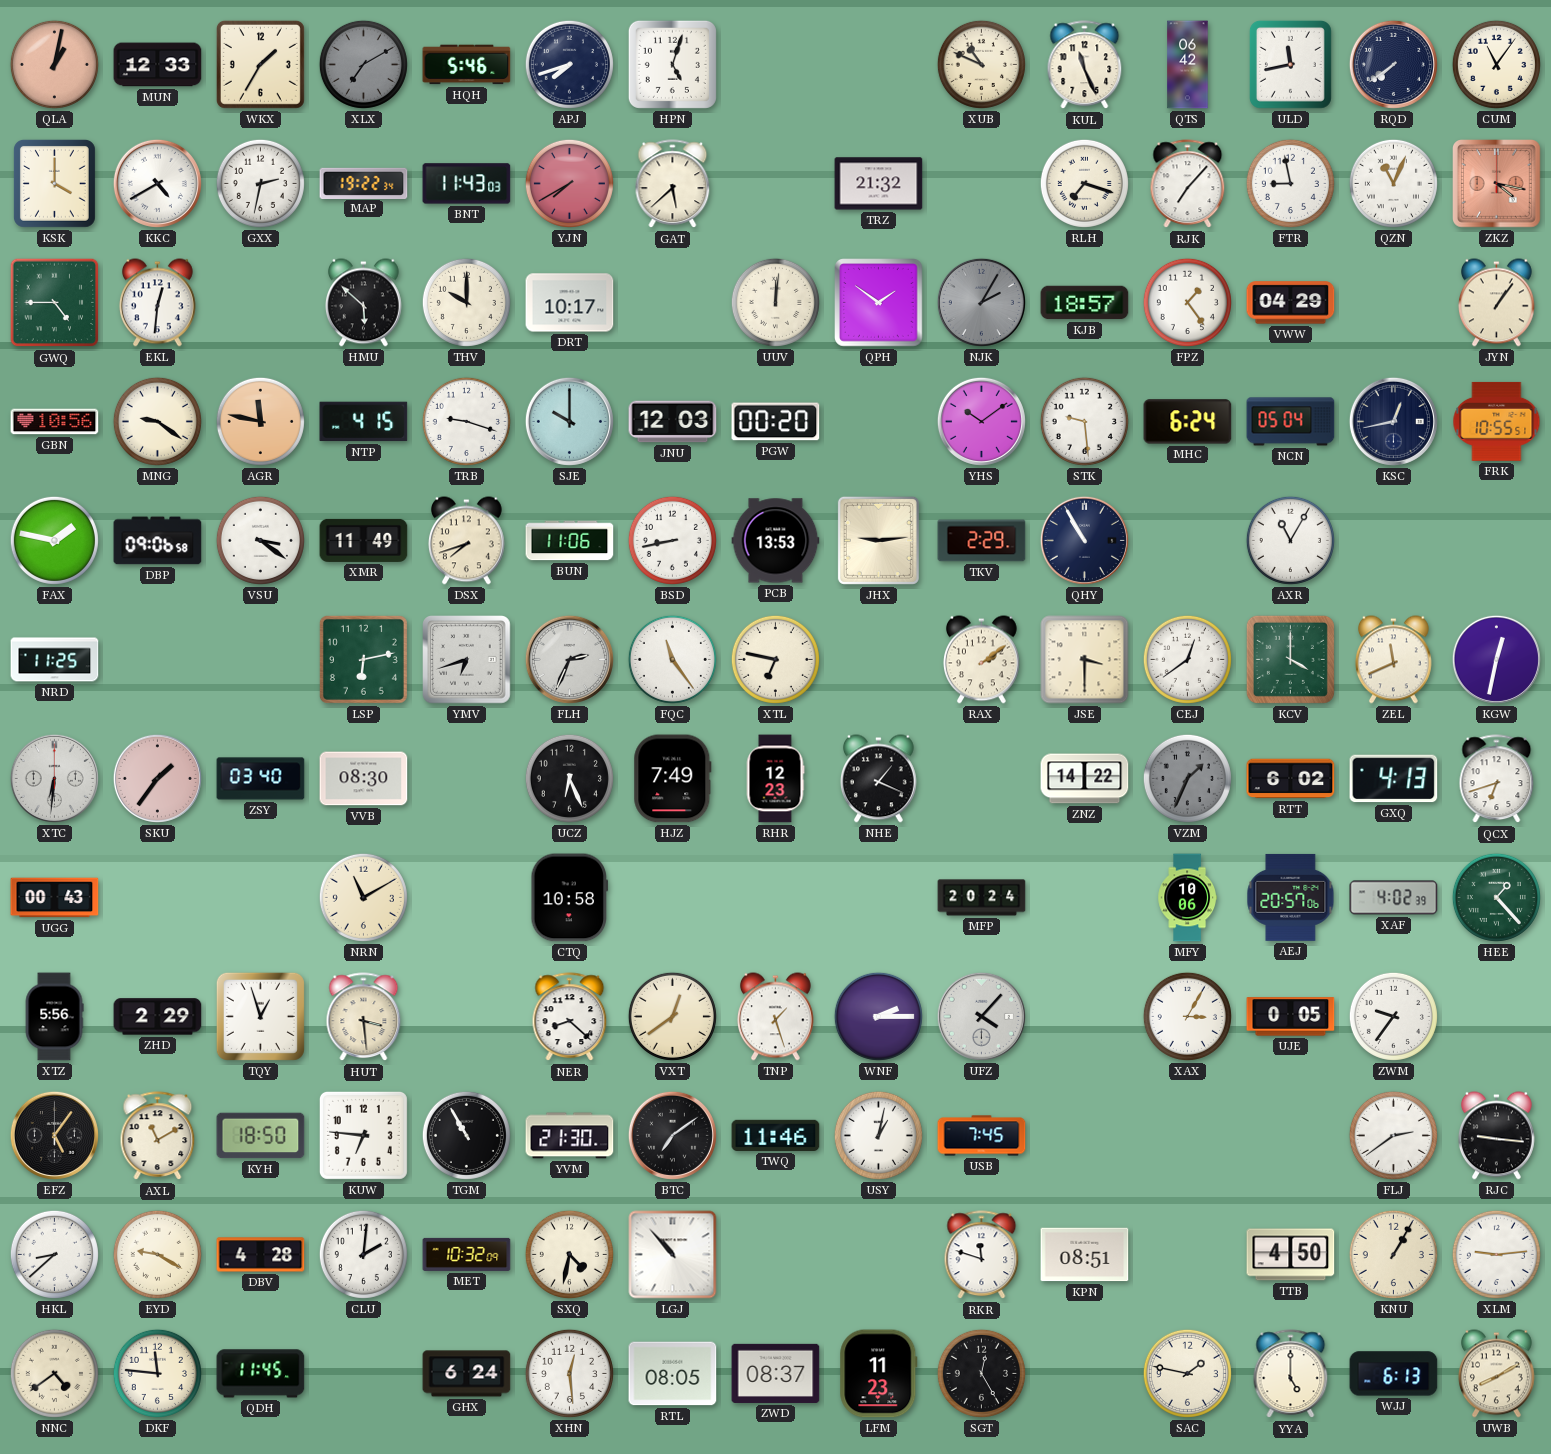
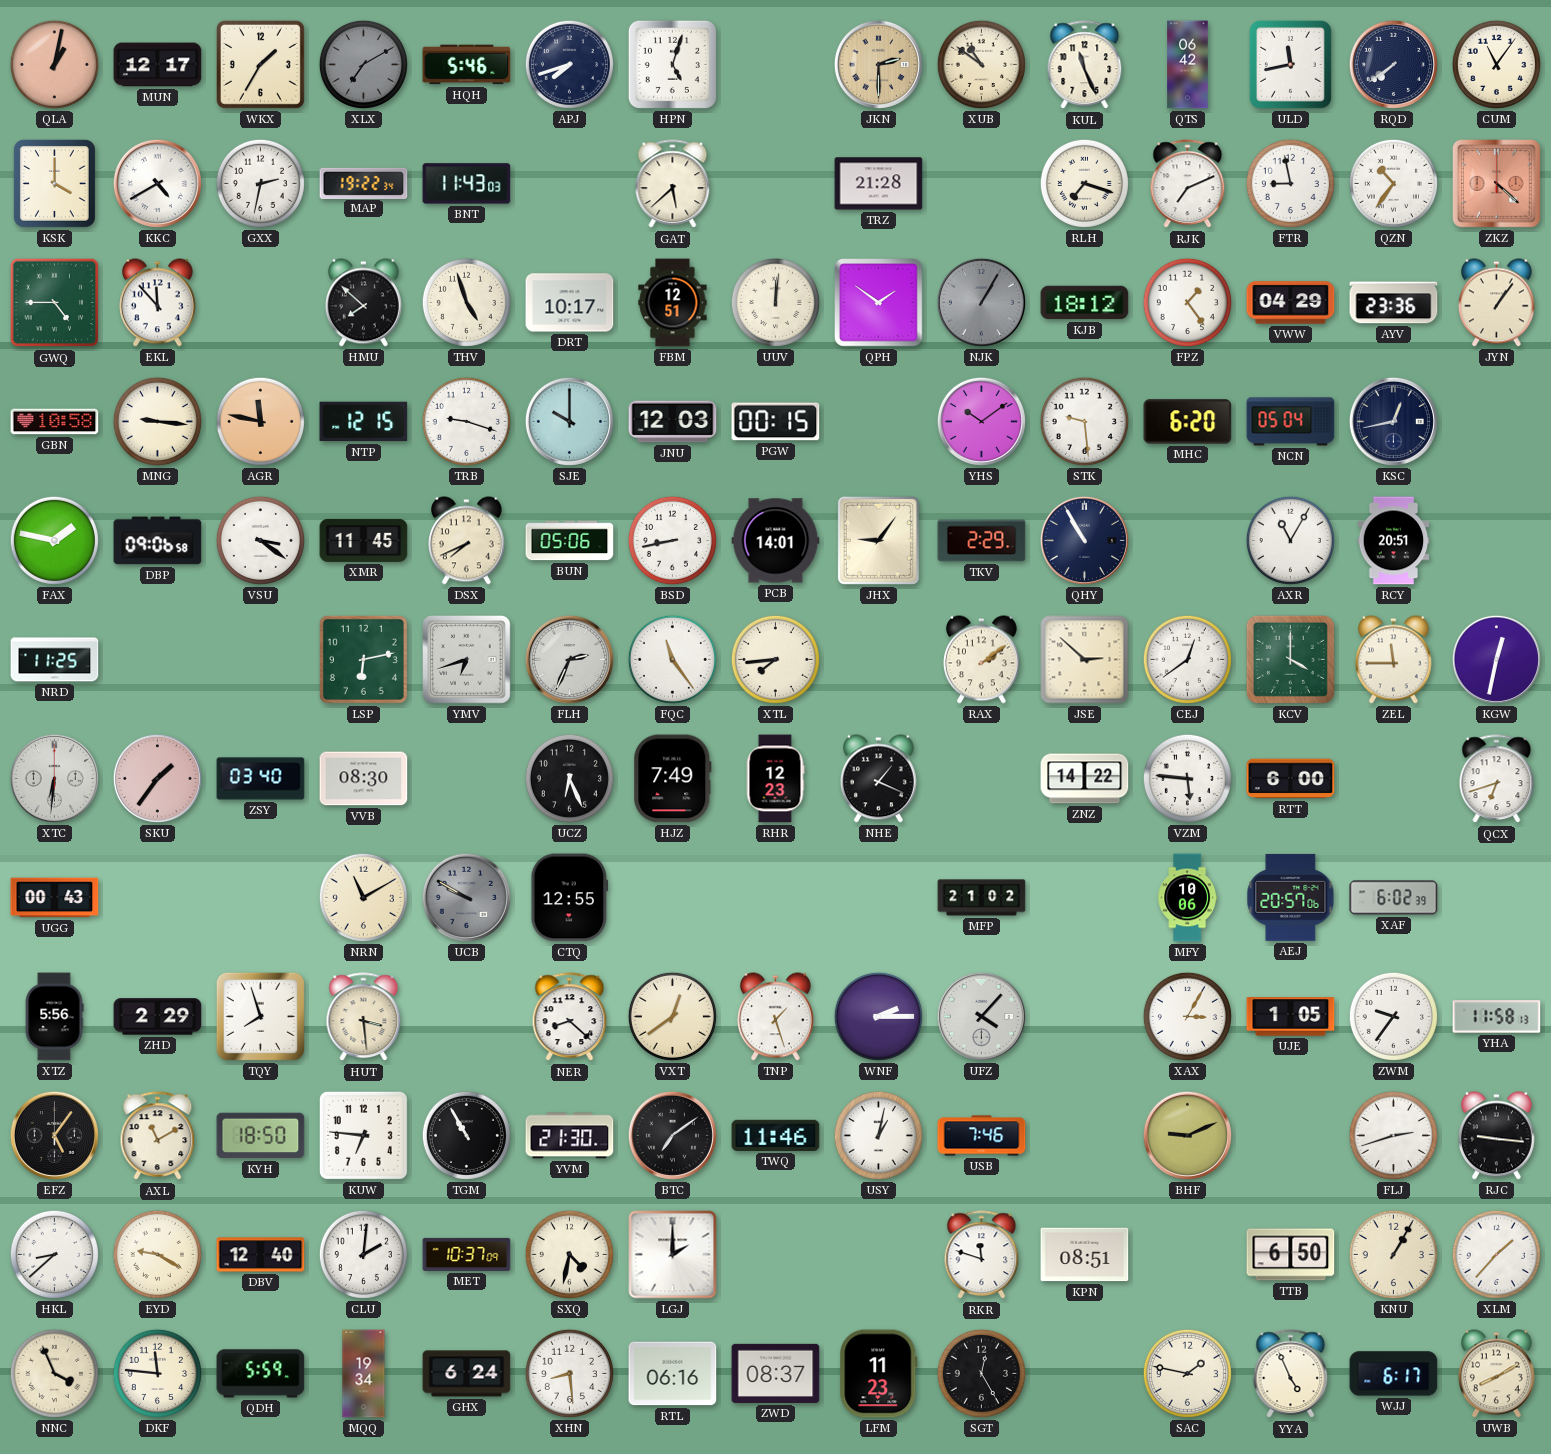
MUN: 12:33 -> 12:17
JKN: none -> 2:30
XUB: 10:49 -> 10:51
YJN: 7:40 -> none
TRZ: 21:32 -> 21:28
RJK: 7:07 -> 7:11
QZN: 11:04 -> 10:36
ZKZ: 4:17 -> 4:22
EKL: 12:31 -> 11:53
HMU: 5:52 -> 7:52
THV: 10:00 -> 4:57
FBM: none -> 12:51
NJK: 2:05 -> 1:05
KJB: 18:57 -> 18:12
AYV: none -> 23:36
GBN: 10:56 -> 10:58
MNG: 9:21 -> 9:16
NTP: 4:15 -> 12:15
PGW: 00:20 -> 00:15
MHC: 6:24 -> 6:20
FRK: 10:55 -> none
XMR: 11:49 -> 11:45
DSX: 7:42 -> 7:41
BUN: 11:06 -> 05:06
PCB: 13:53 -> 14:01
JHX: 9:14 -> 9:06
RCY: none -> 20:51
XTL: 6:47 -> 7:44
JSE: 3:30 -> 2:52
ZEL: 11:41 -> 11:45
VZM: 1:34 -> 5:46
VZM dial: grey -> white
RTT: 6:02 -> 6:00
GXQ: 4:13 -> none
UCB: none -> 9:50
CTQ: 10:58 -> 12:55
MFP: 20:24 -> 21:02
XAF: 4:02 -> 6:02
HEE: 1:23 -> none
TQY: 12:57 -> 7:57
UJE: 0:05 -> 1:05
YHA: none -> 11:58
USB: 7:45 -> 7:46
BHF: none -> 9:11
FLJ: 2:39 -> 2:42
DBV: 4:28 -> 12:40
MET: 10:32 -> 10:37
LGJ: 10:53 -> 2:00
TTB: 4:50 -> 6:50
XLM: 9:14 -> 1:37
NNC: 4:39 -> 3:56
QDH: 11:45 -> 5:59
MQQ: none -> 19:34
XHN: 12:29 -> 8:29
RTL: 08:05 -> 06:16
YYA: 5:00 -> 4:56
WJJ: 6:13 -> 6:17
